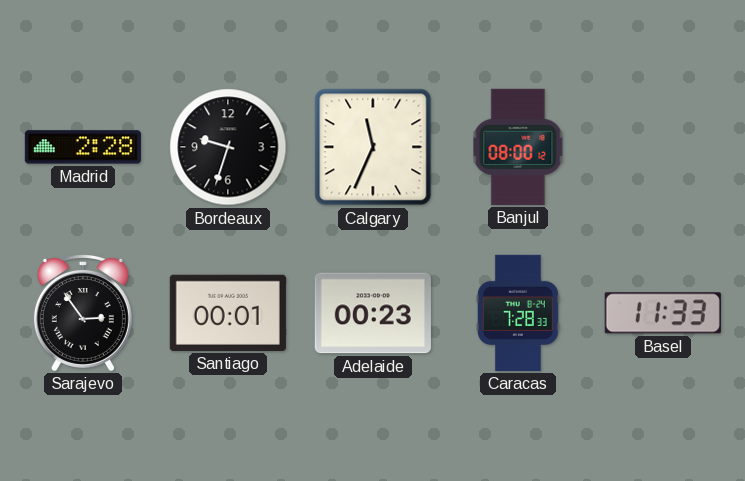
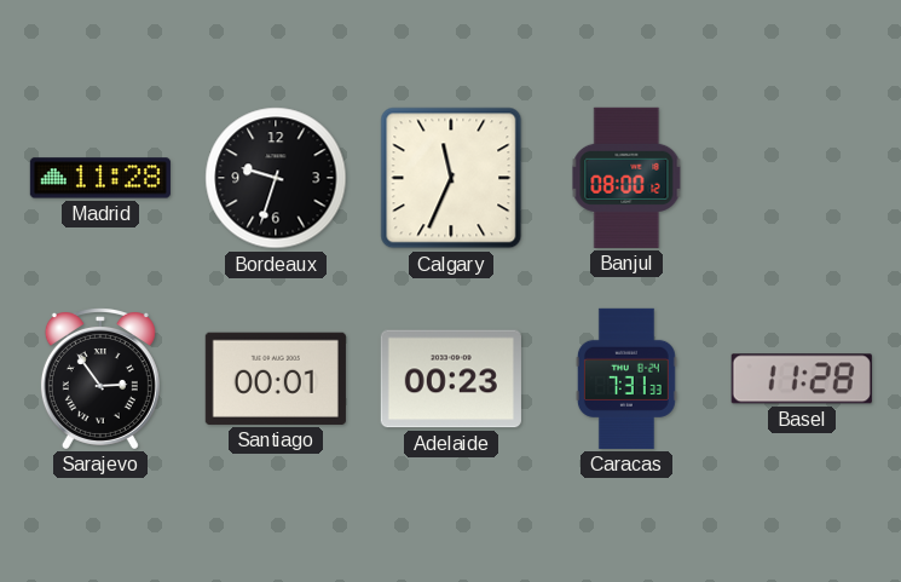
Madrid: 2:28 -> 11:28
Caracas: 7:28 -> 7:31
Basel: 11:33 -> 11:28
